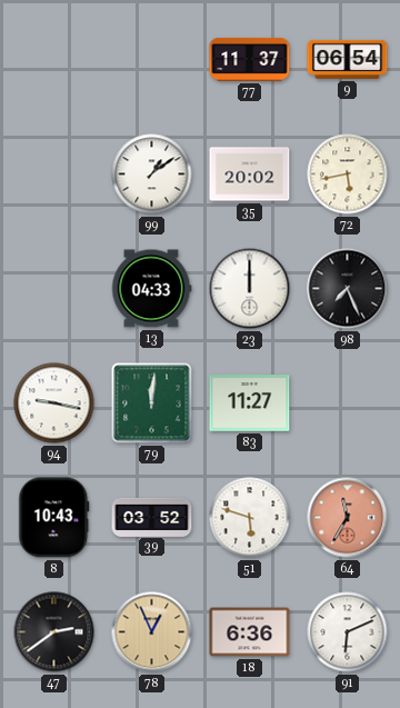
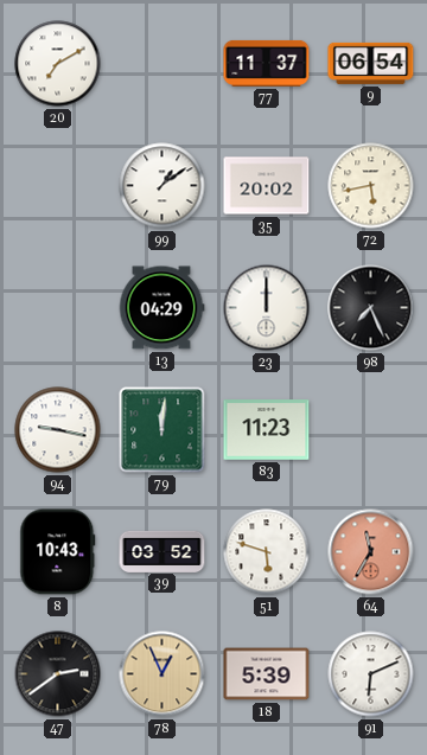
20: none -> 7:10
13: 04:33 -> 04:29
83: 11:27 -> 11:23
18: 6:36 -> 5:39
